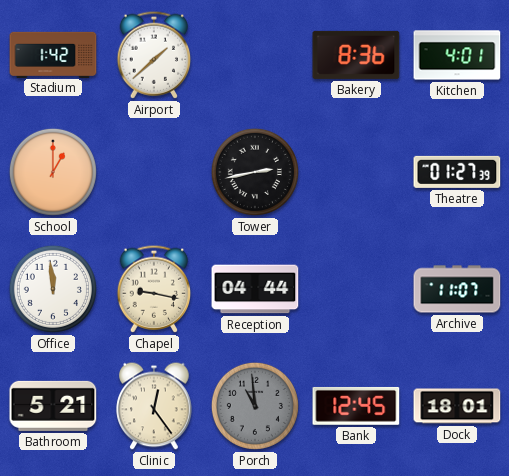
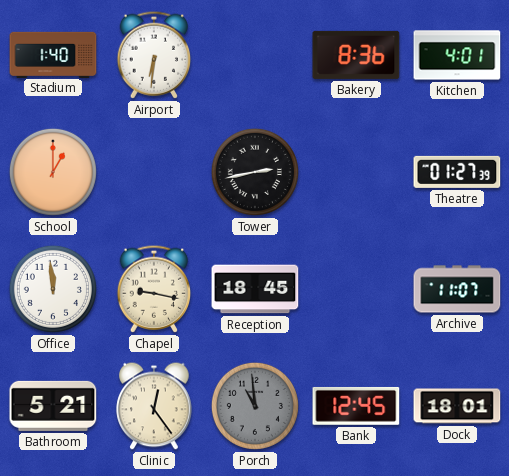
Stadium: 1:42 -> 1:40
Airport: 1:38 -> 6:31
Reception: 04:44 -> 18:45
